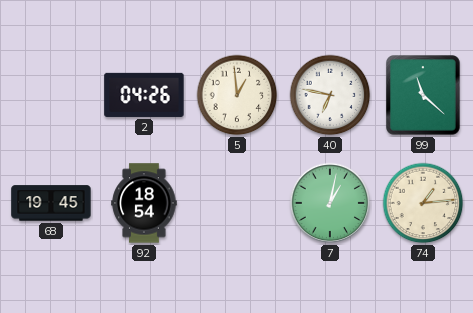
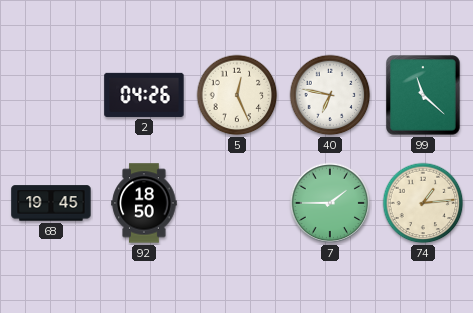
5: 12:59 -> 12:26
92: 18:54 -> 18:50
7: 1:02 -> 1:45
